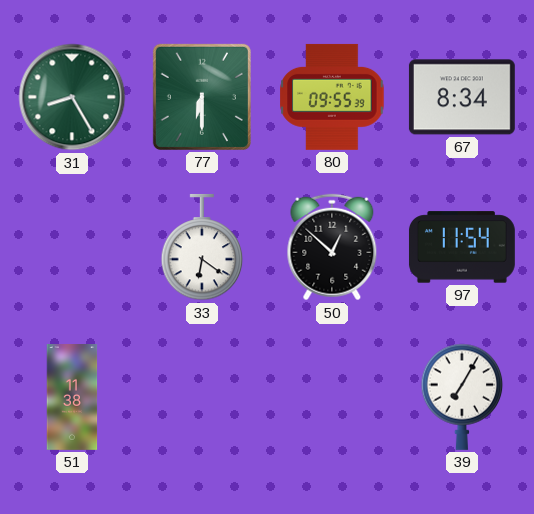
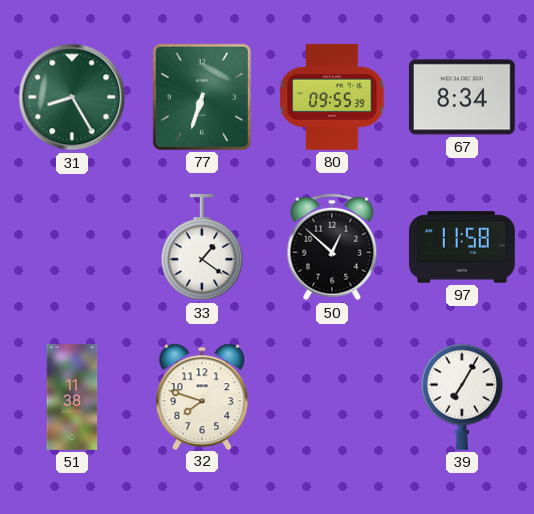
77: 6:30 -> 6:33
33: 6:21 -> 1:21
97: 11:54 -> 11:58
32: none -> 7:48
